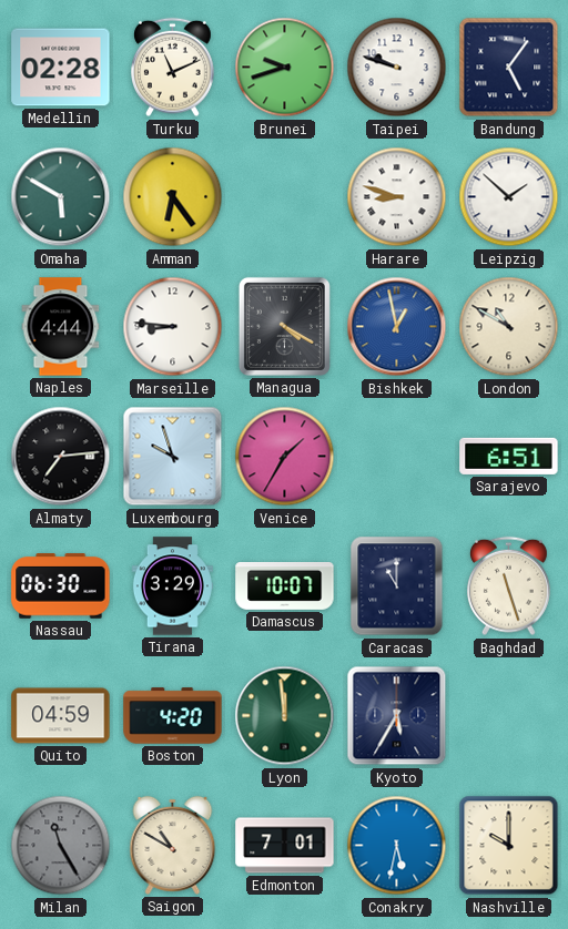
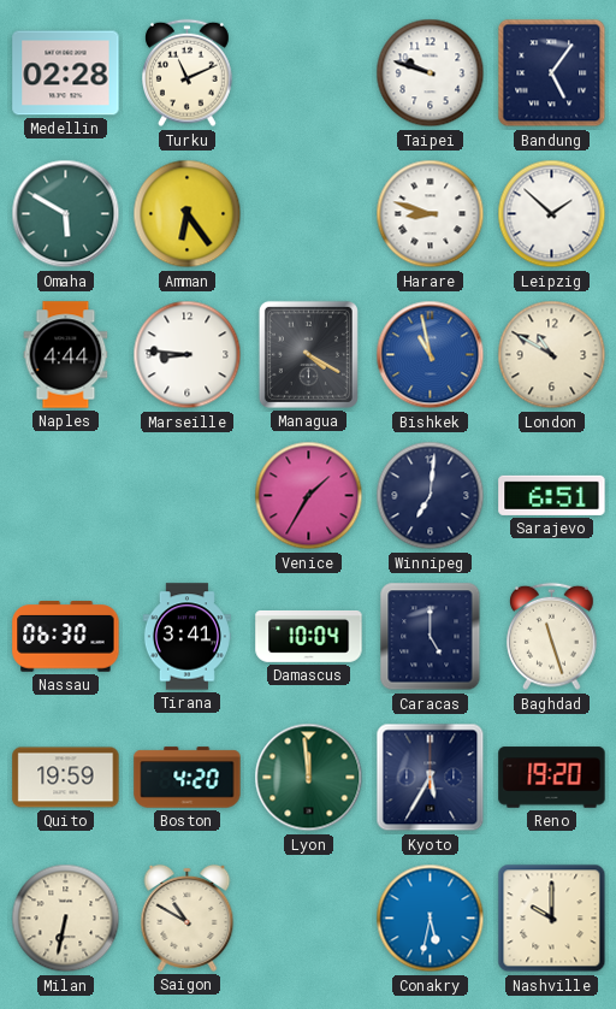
Brunei: 9:42 -> none
Bishkek: 12:58 -> 10:58
Almaty: 7:14 -> none
Luxembourg: 9:57 -> none
Winnipeg: none -> 7:01
Tirana: 3:29 -> 3:41
Damascus: 10:07 -> 10:04
Caracas: 11:00 -> 5:00
Quito: 04:59 -> 19:59
Reno: none -> 19:20
Milan: 11:25 -> 6:32
Milan dial: grey -> cream
Edmonton: 7:01 -> none
